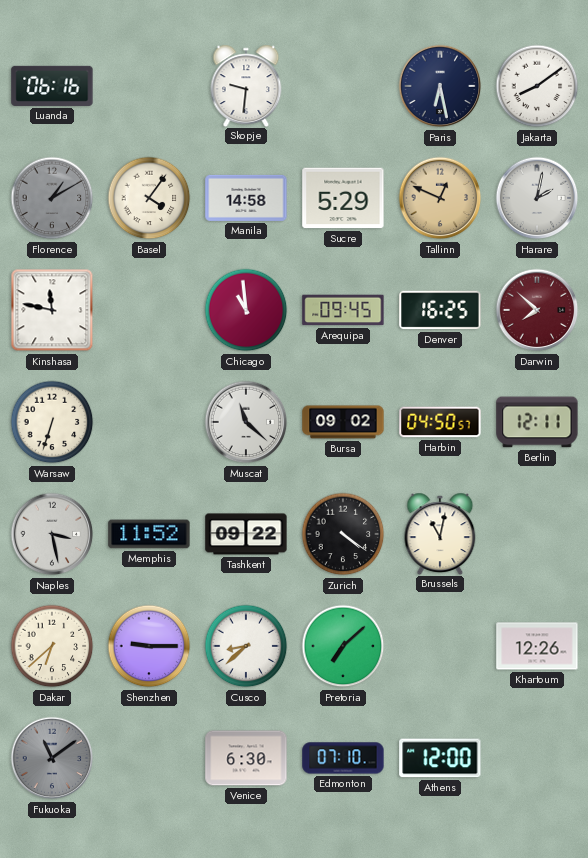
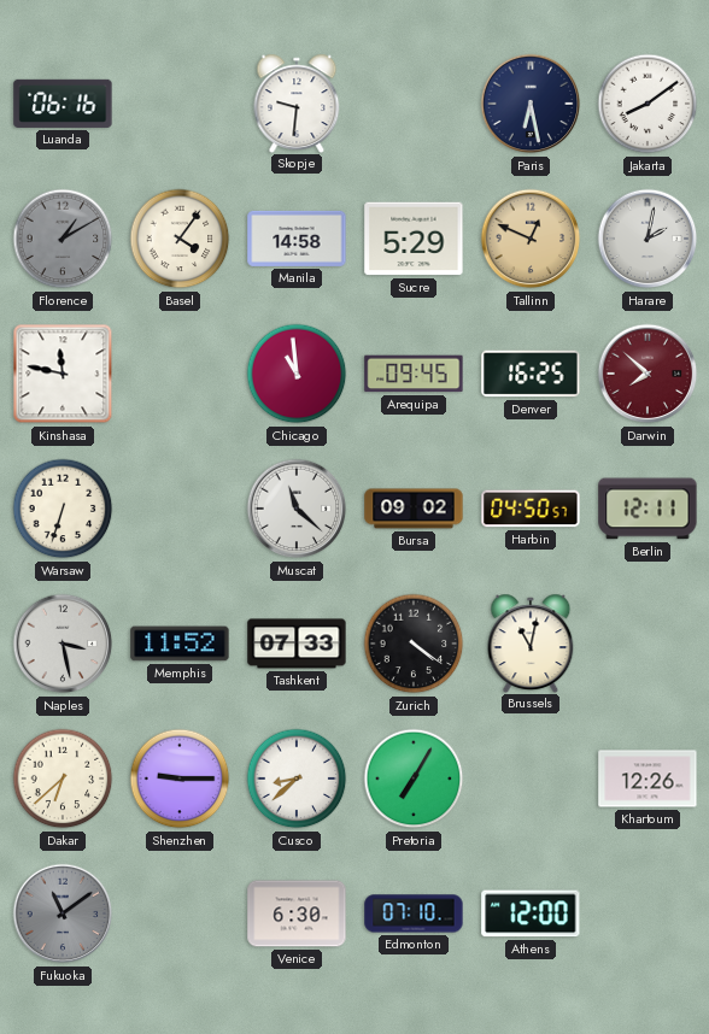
Tashkent: 09:22 -> 07:33
Pretoria: 7:08 -> 7:05
